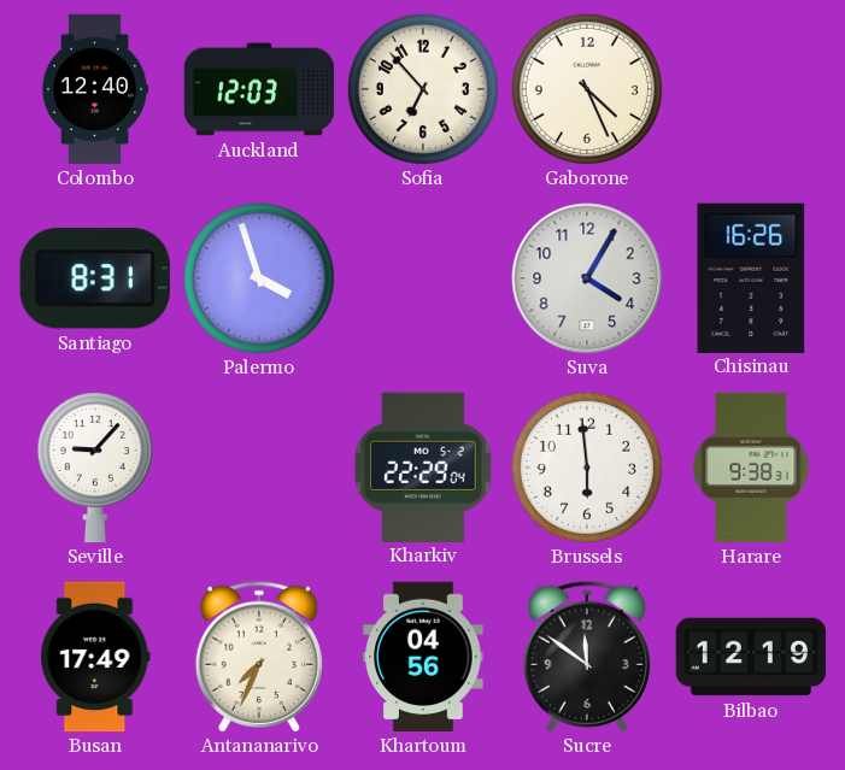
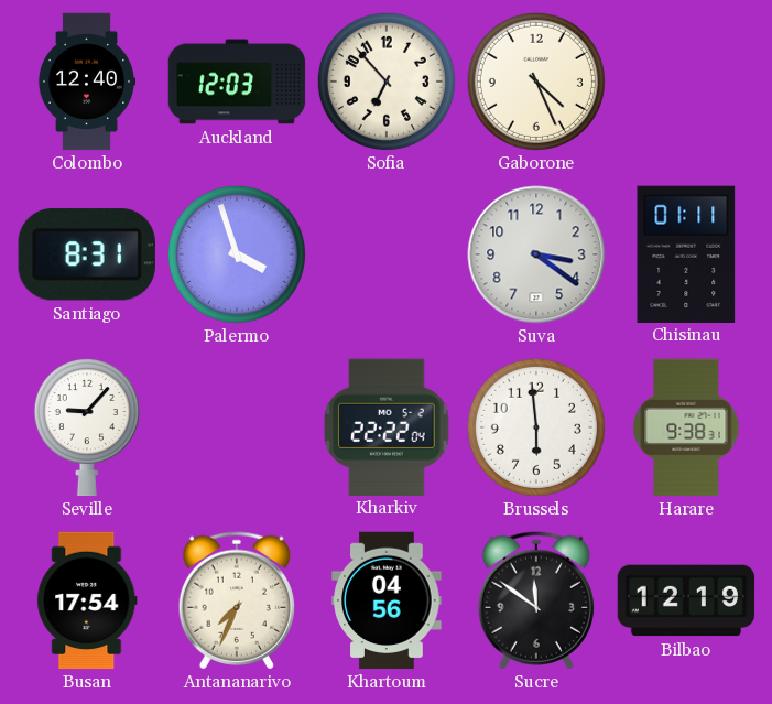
Suva: 4:05 -> 3:21
Chisinau: 16:26 -> 01:11
Kharkiv: 22:29 -> 22:22
Busan: 17:49 -> 17:54
